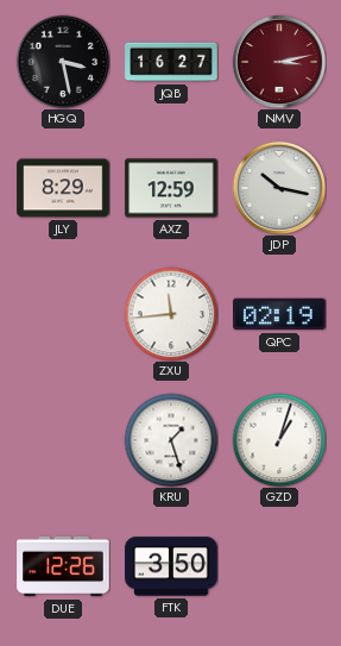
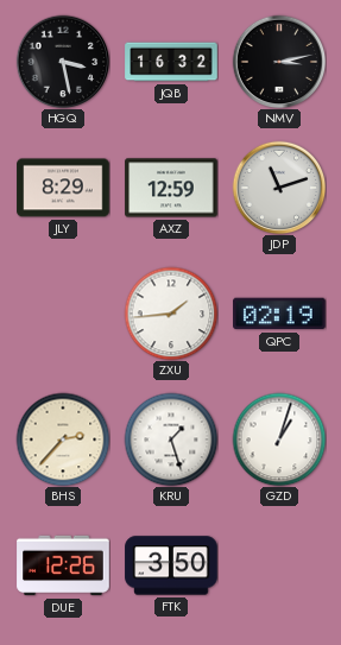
JQB: 16:27 -> 16:32
NMV dial: burgundy -> black
JDP: 10:17 -> 11:12
ZXU: 11:44 -> 1:44
BHS: none -> 2:37
